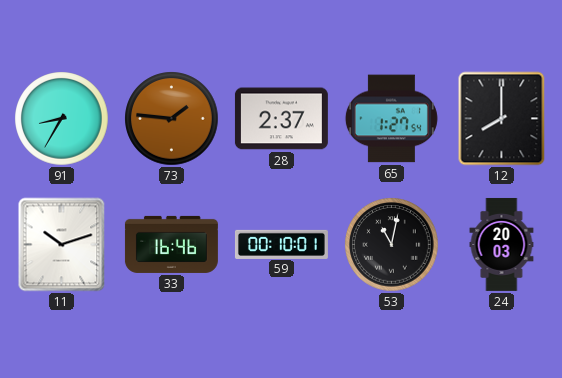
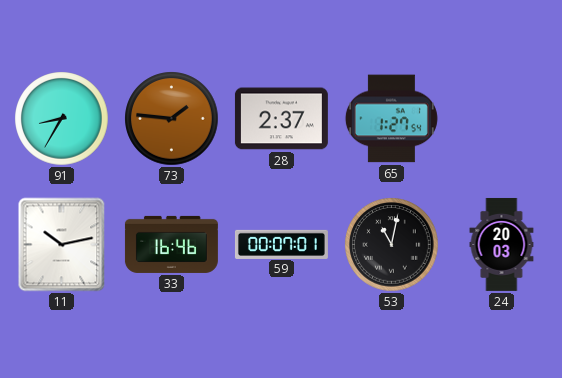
12: 8:00 -> none
11: 10:12 -> 10:13
59: 00:10 -> 00:07
